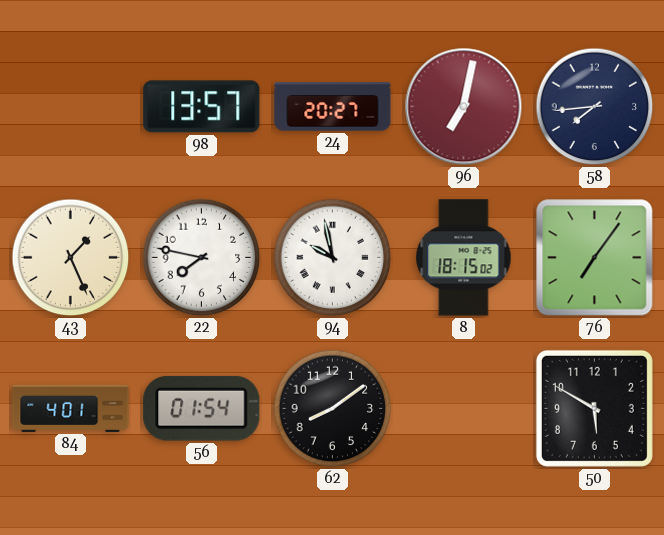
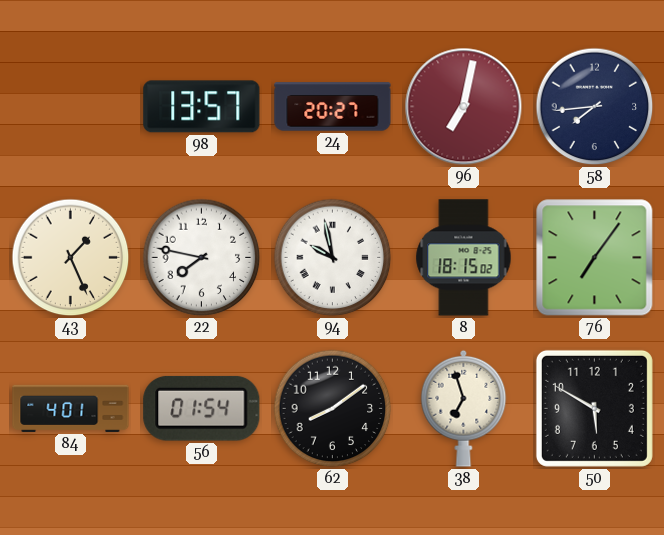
38: none -> 6:57
